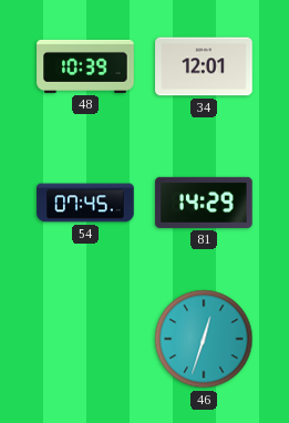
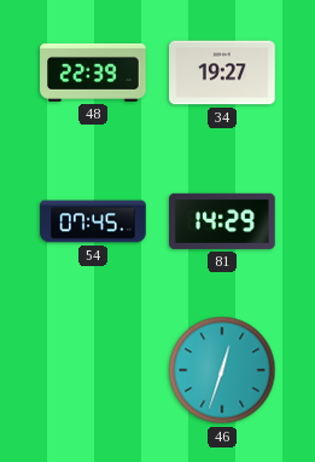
48: 10:39 -> 22:39
34: 12:01 -> 19:27
